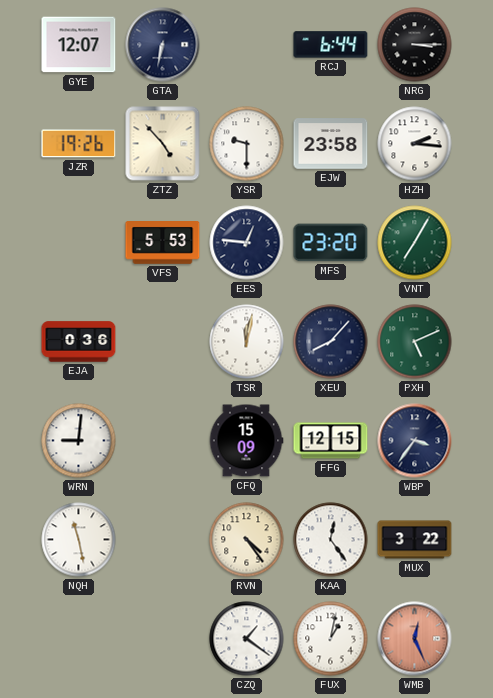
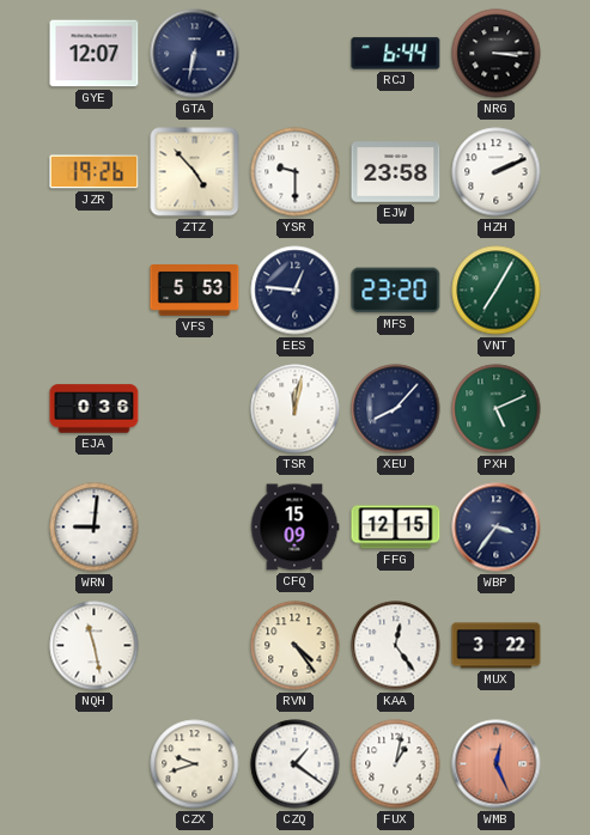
HZH: 2:16 -> 2:11
CZX: none -> 9:42
